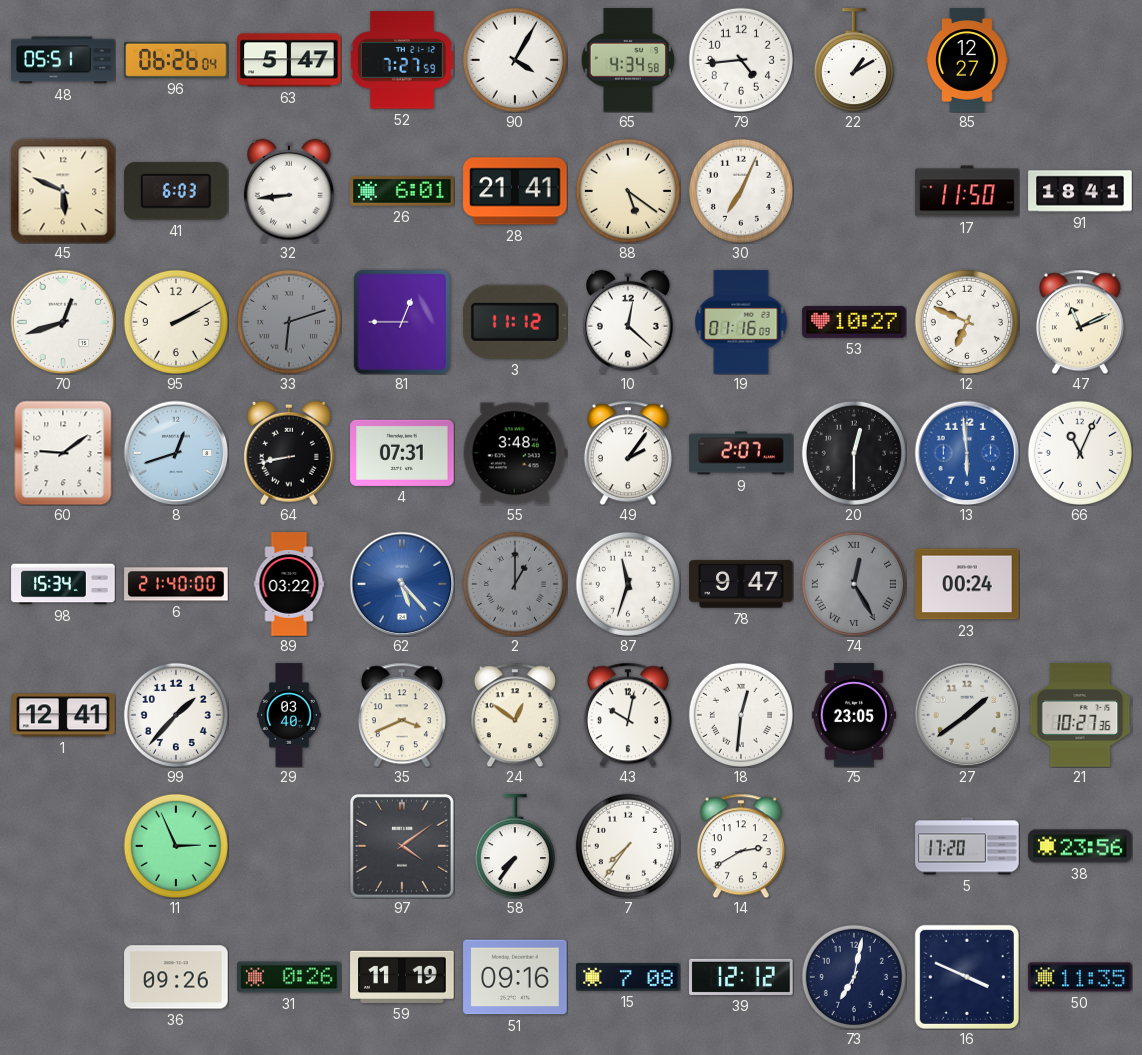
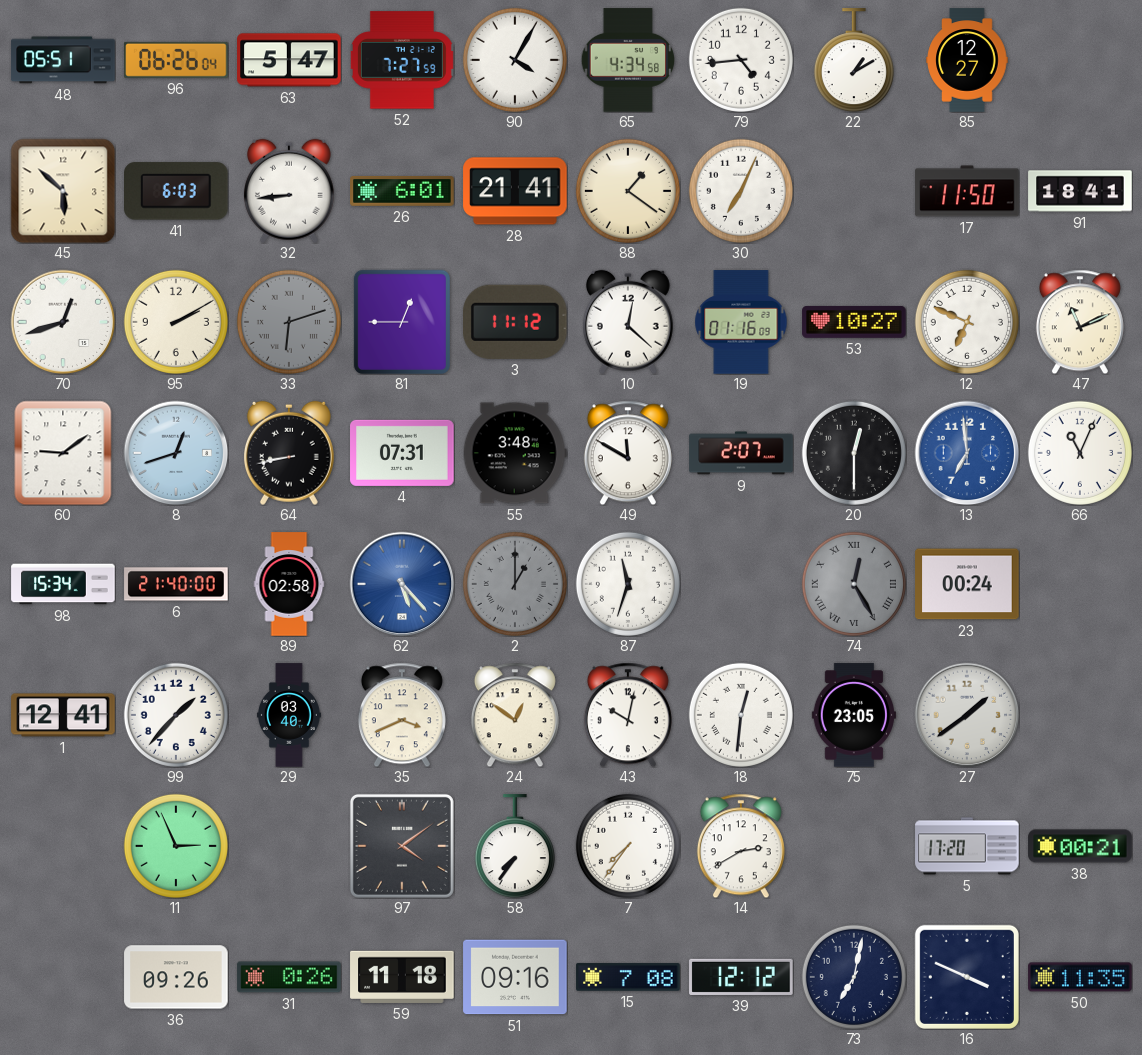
45: 5:49 -> 5:52
88: 5:21 -> 1:21
49: 2:06 -> 11:50
13: 5:59 -> 6:59
89: 03:22 -> 02:58
78: 9:47 -> none
21: 10:27 -> none
38: 23:56 -> 00:21
59: 11:19 -> 11:18
